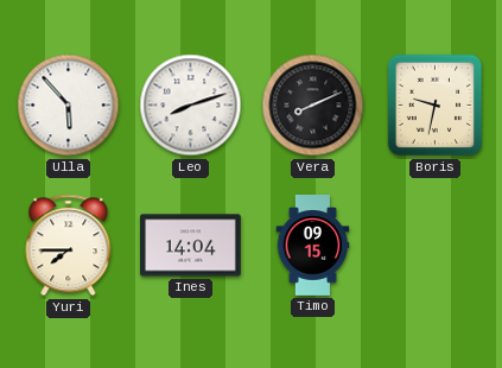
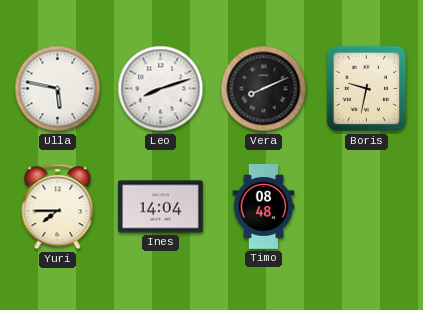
Ulla: 5:53 -> 5:47
Timo: 09:15 -> 08:48
